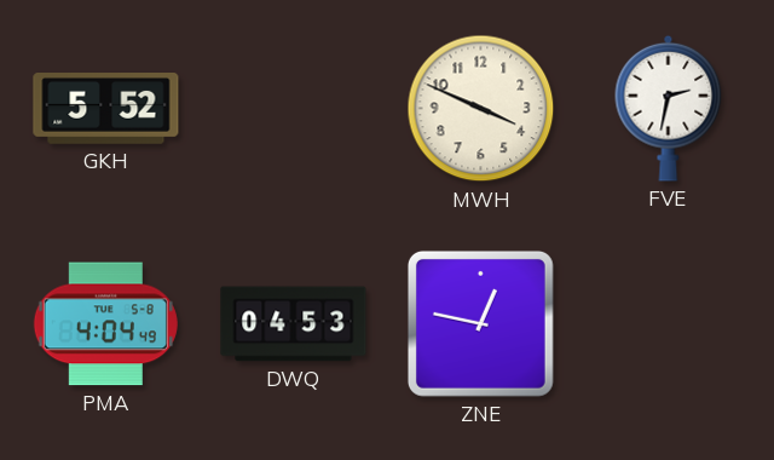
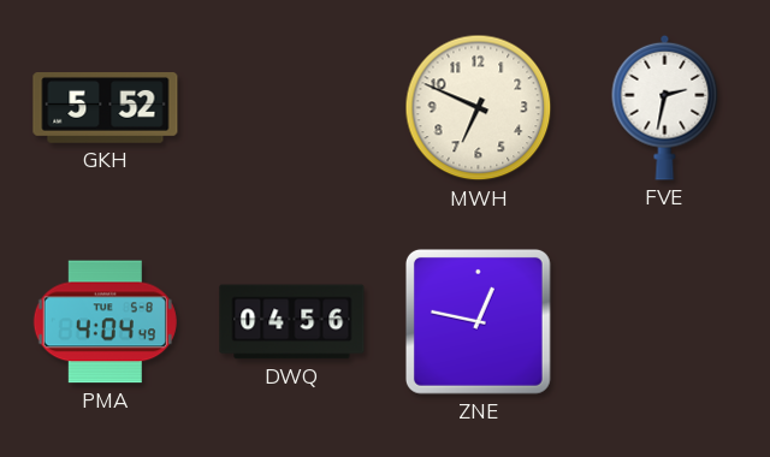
MWH: 3:49 -> 6:49
DWQ: 04:53 -> 04:56
